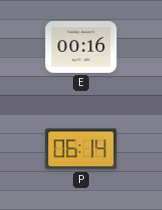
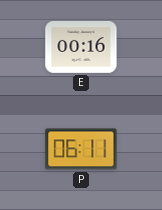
P: 06:14 -> 06:11
